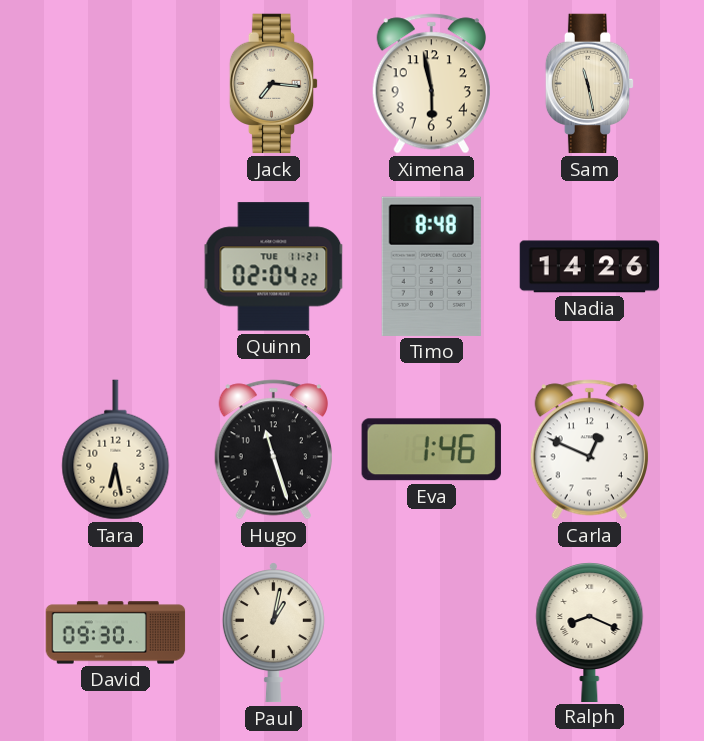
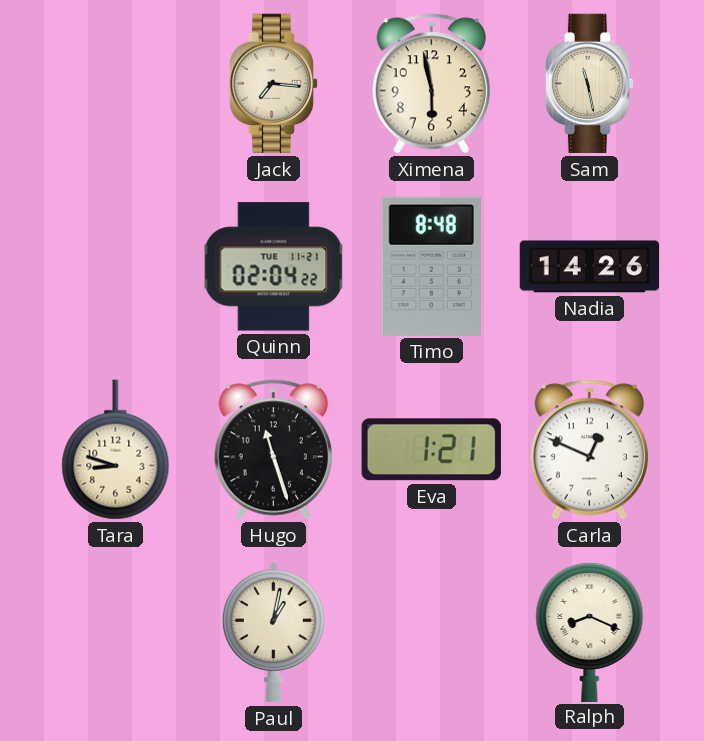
Tara: 6:28 -> 8:48
Eva: 1:46 -> 1:21
David: 09:30 -> none
